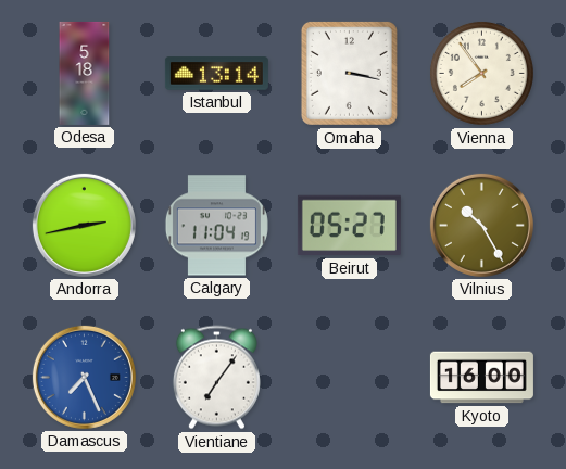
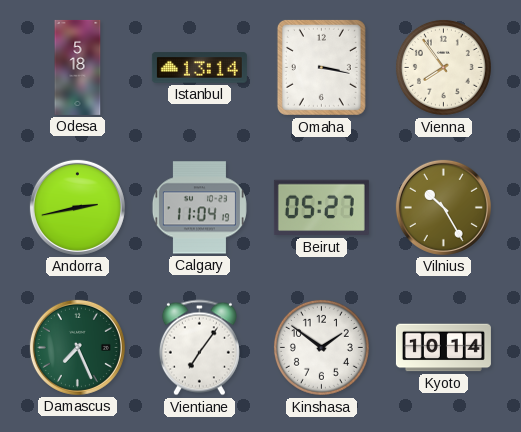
Damascus dial: blue -> green
Kinshasa: none -> 1:51
Kyoto: 16:00 -> 10:14
